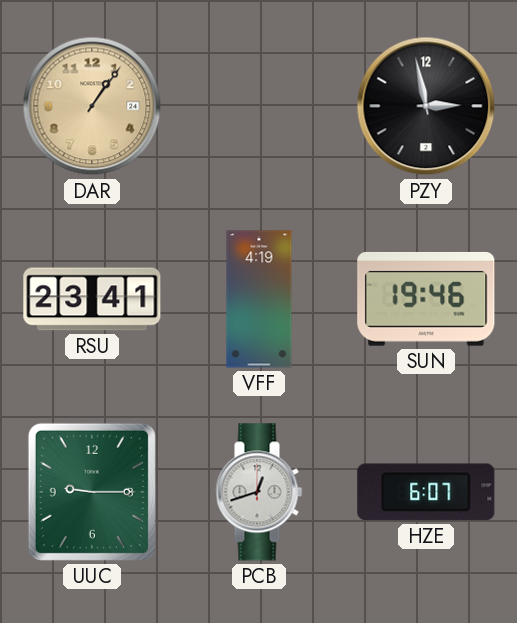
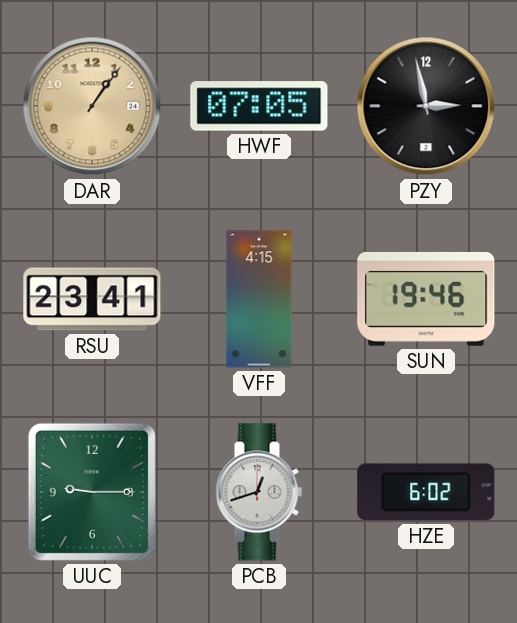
HWF: none -> 07:05
VFF: 4:19 -> 4:15
HZE: 6:07 -> 6:02
